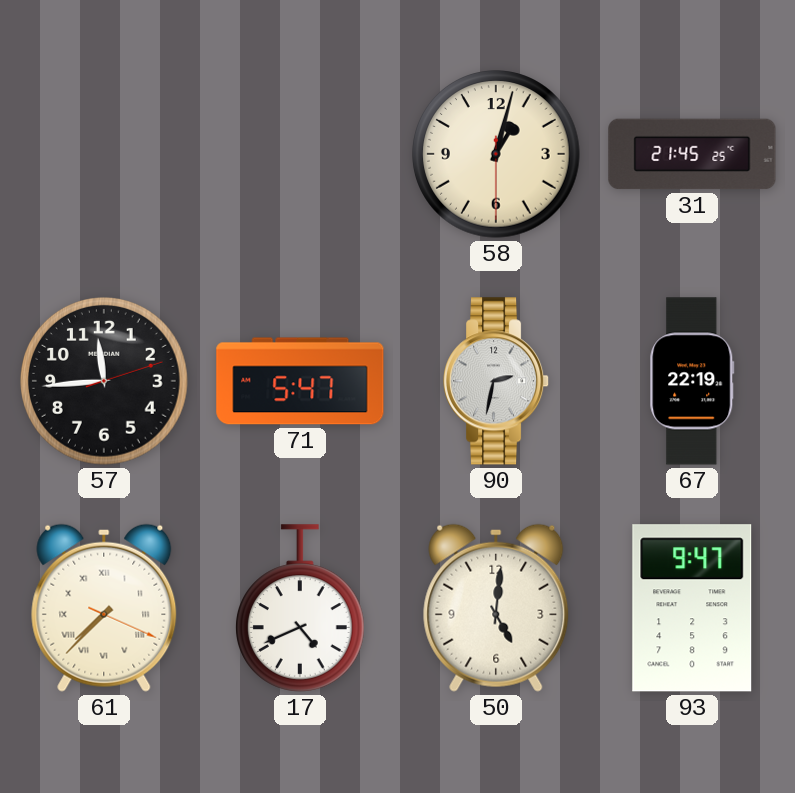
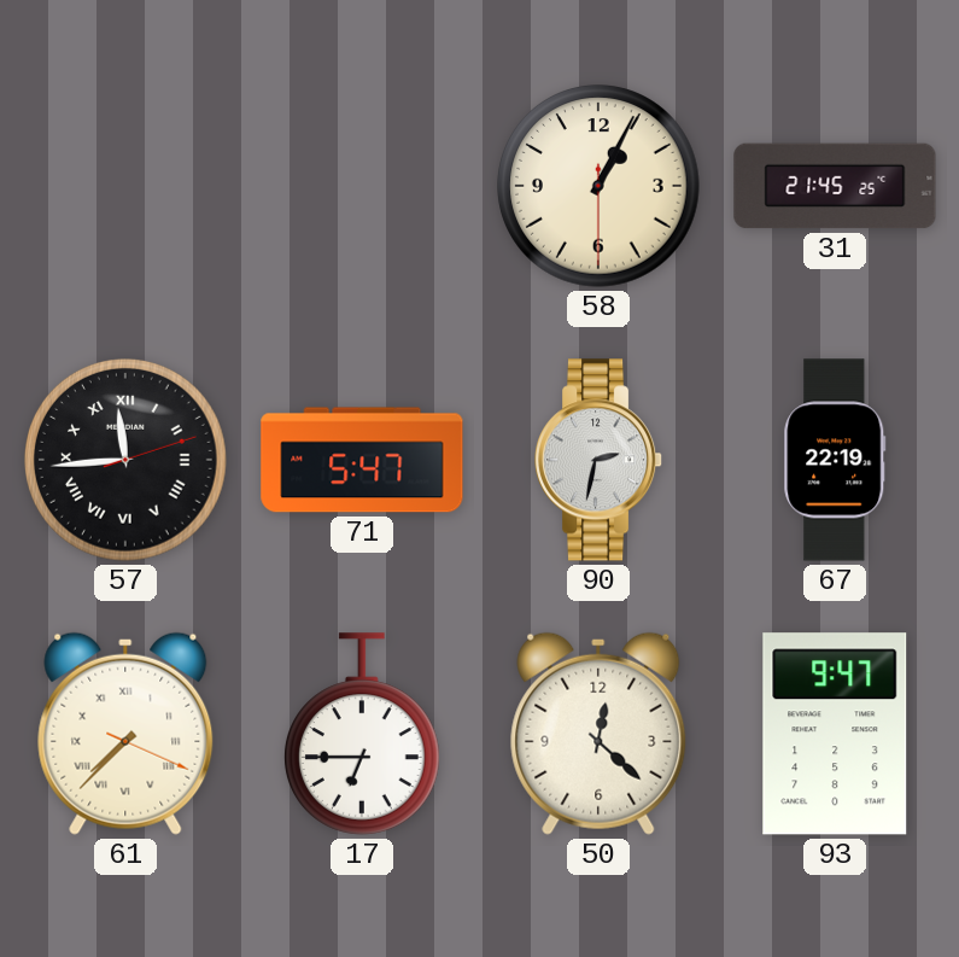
58: 1:02 -> 1:04
57 numerals: Arabic -> Roman
17: 4:41 -> 6:45
50: 5:01 -> 12:22
